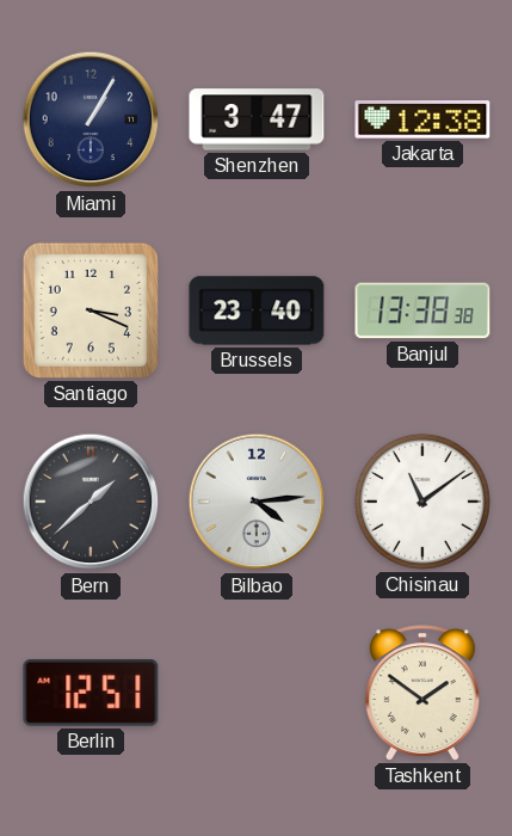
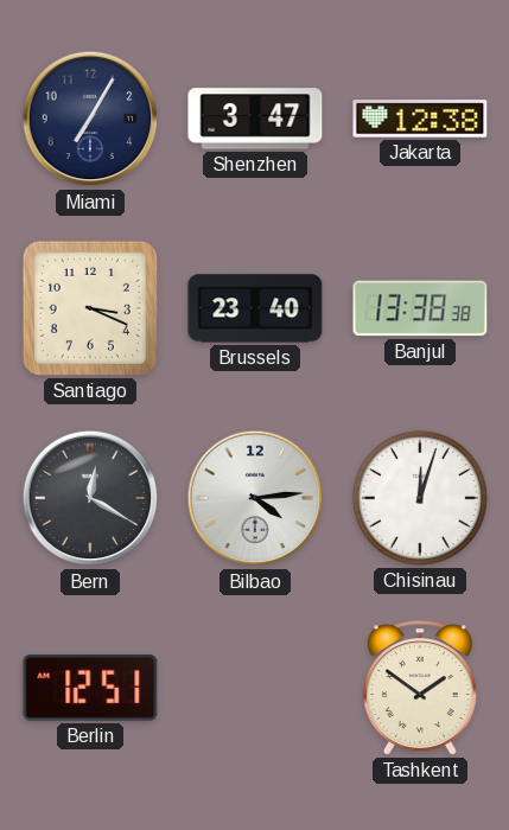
Miami: 1:05 -> 7:05
Bern: 1:38 -> 12:20
Chisinau: 11:09 -> 12:03
